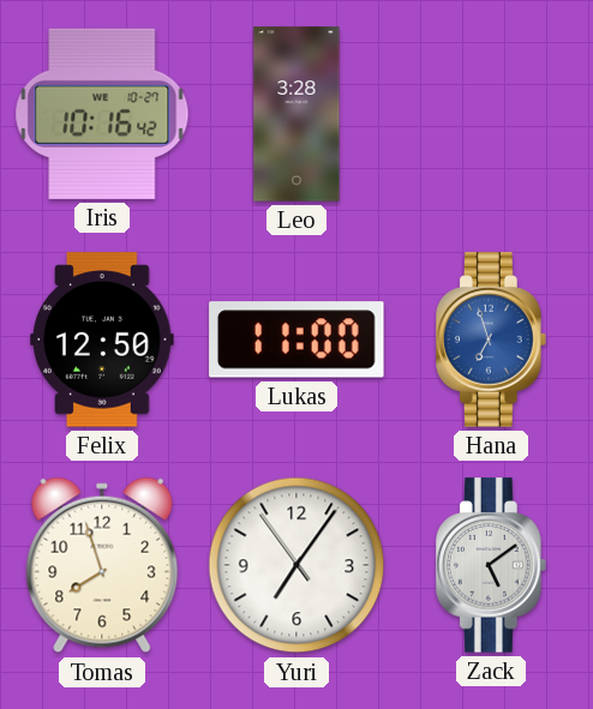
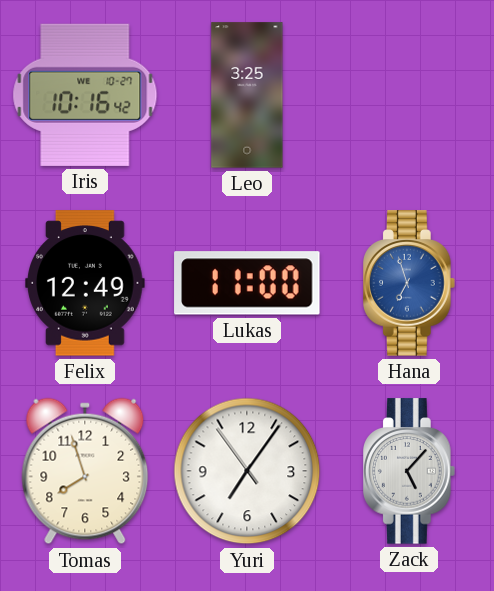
Leo: 3:28 -> 3:25
Felix: 12:50 -> 12:49
Zack: 5:09 -> 5:07
